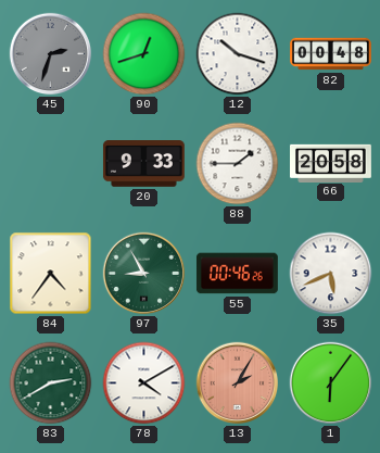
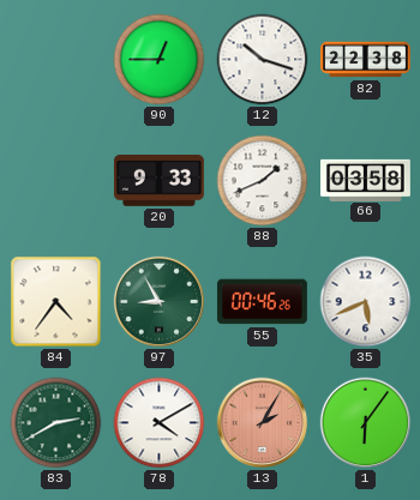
45: 2:33 -> none
90: 12:42 -> 12:45
82: 00:48 -> 22:38
88: 1:45 -> 1:41
66: 20:58 -> 03:58
